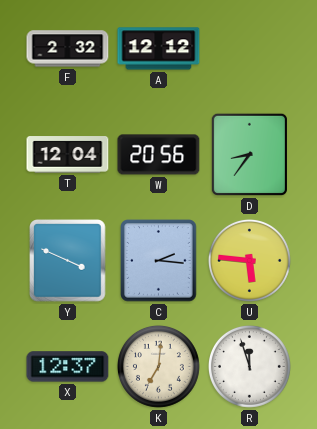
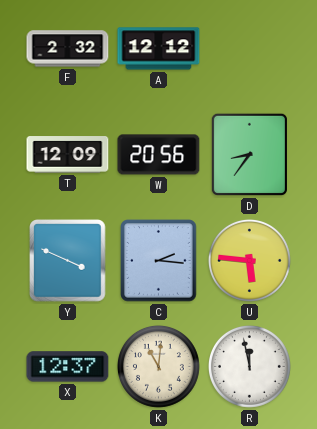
T: 12:04 -> 12:09
K: 7:01 -> 11:01
R: 11:57 -> 11:58
